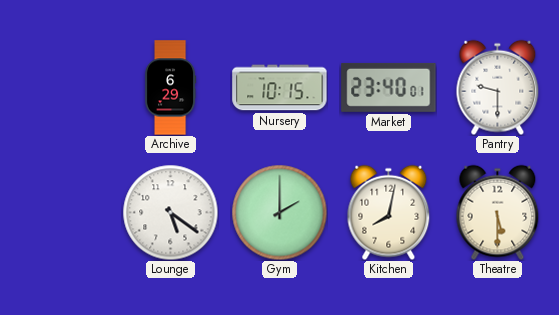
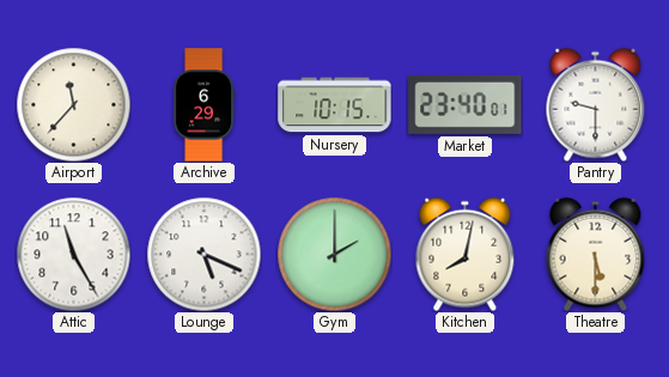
Airport: none -> 11:37
Attic: none -> 11:25
Lounge: 5:21 -> 5:19
